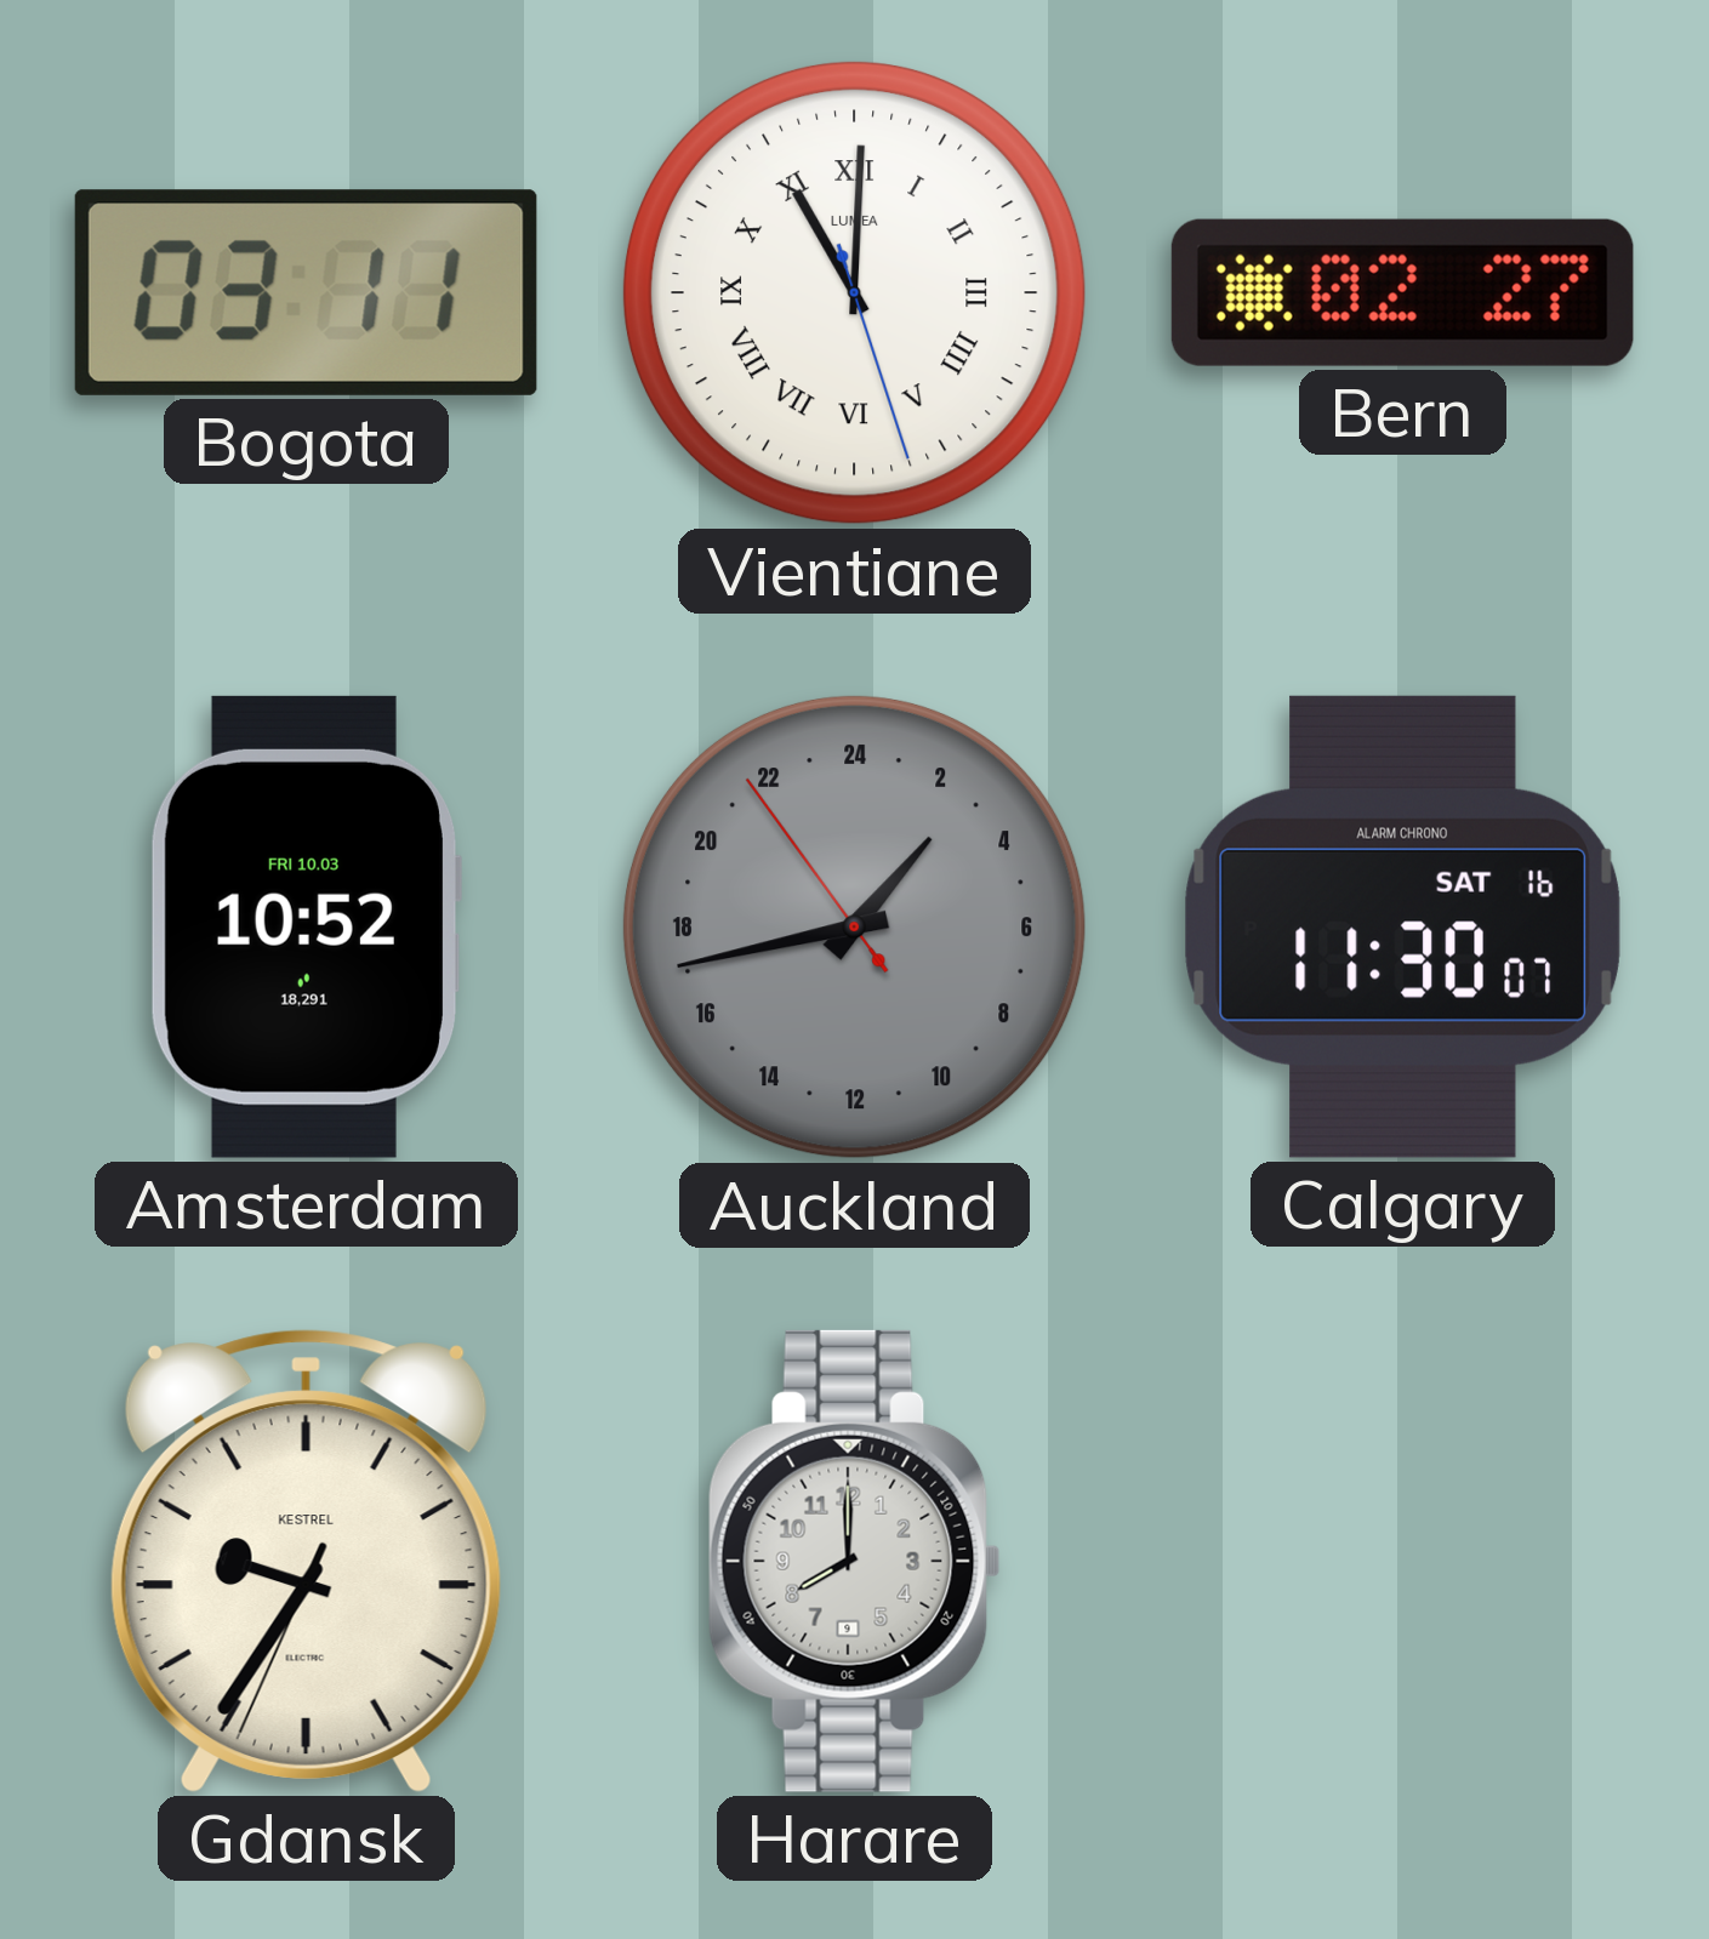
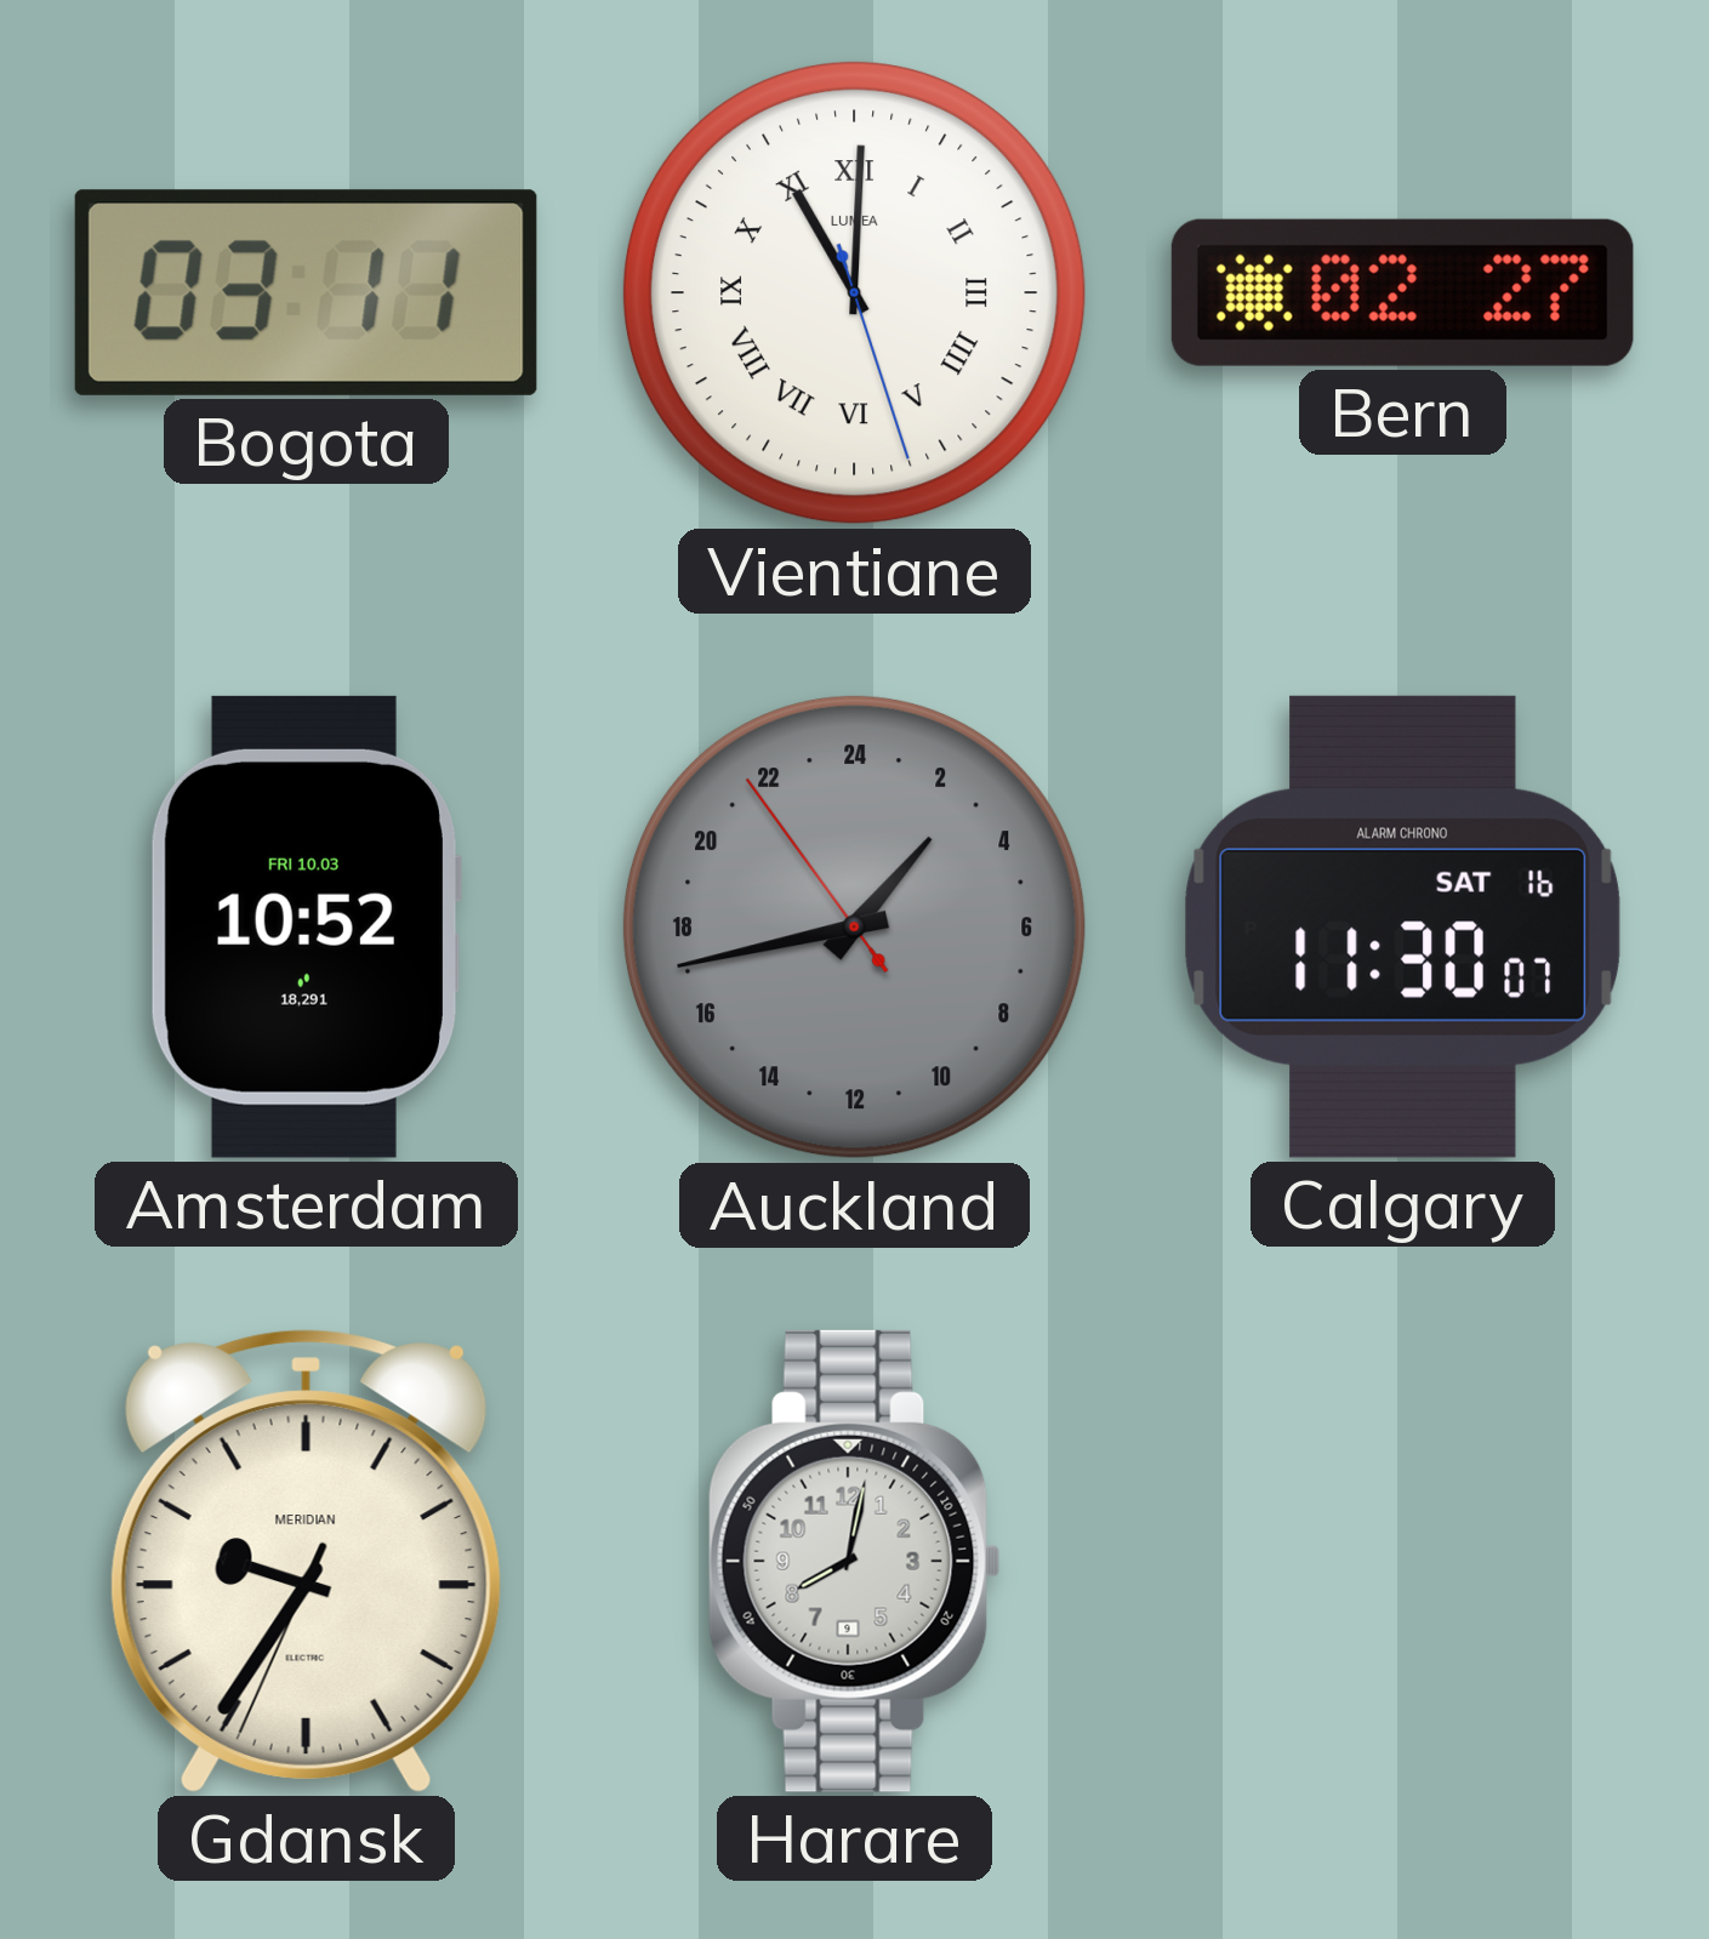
Gdansk brand: KESTREL -> MERIDIAN
Harare: 8:00 -> 8:02
